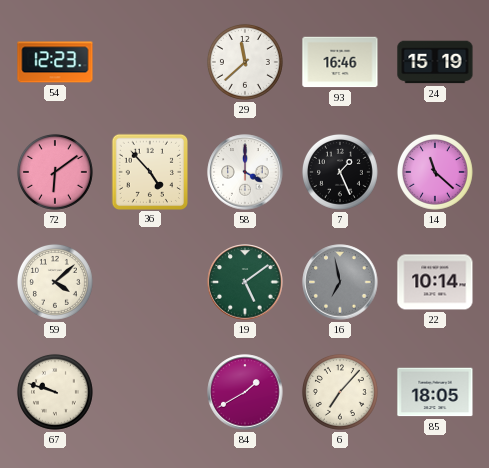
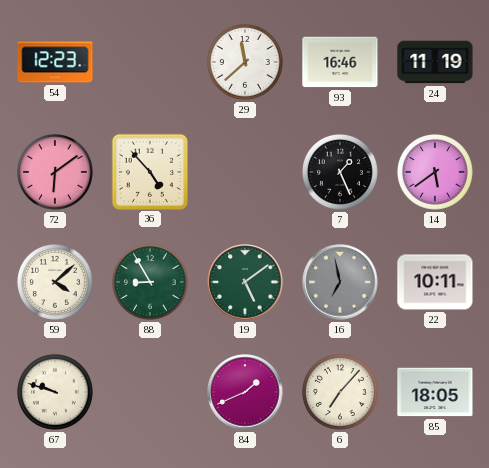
24: 15:19 -> 11:19
58: 4:00 -> none
14: 11:22 -> 5:39
88: none -> 8:55
22: 10:14 -> 10:11
84: 1:40 -> 1:41
